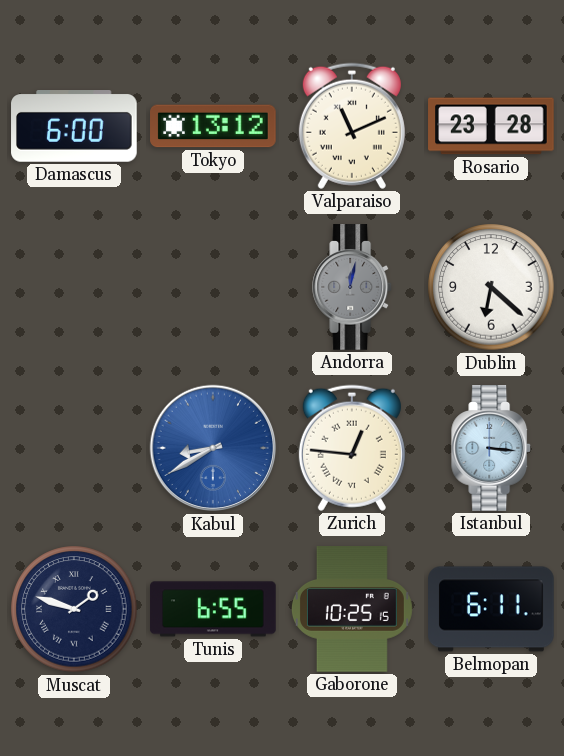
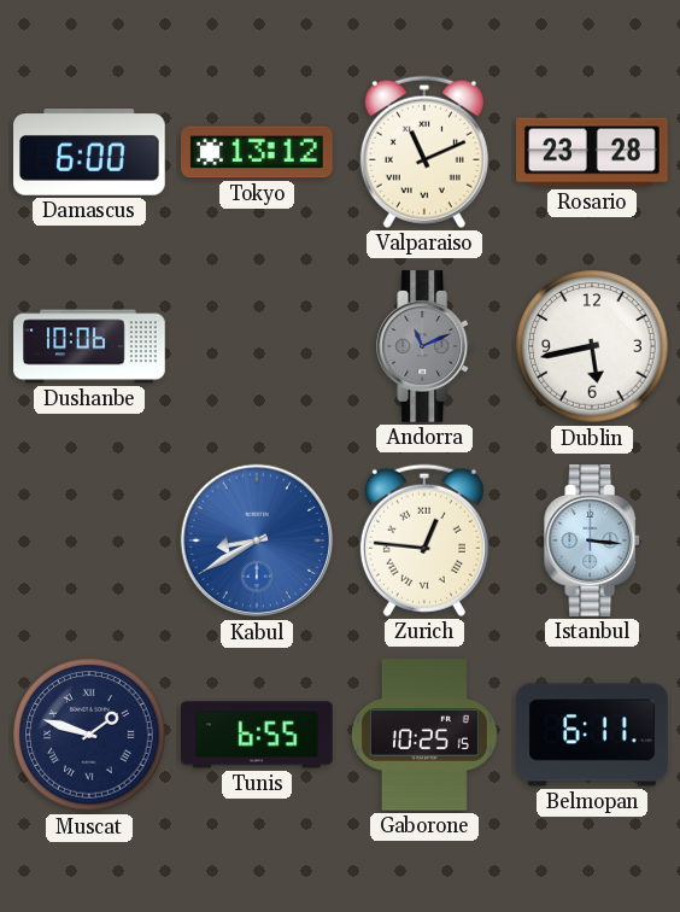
Dushanbe: none -> 10:06
Andorra: 12:02 -> 11:11
Dublin: 6:22 -> 5:43
